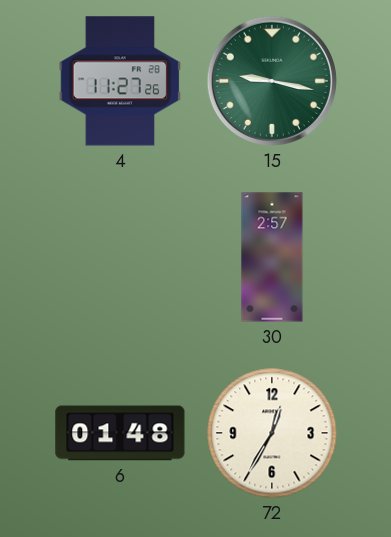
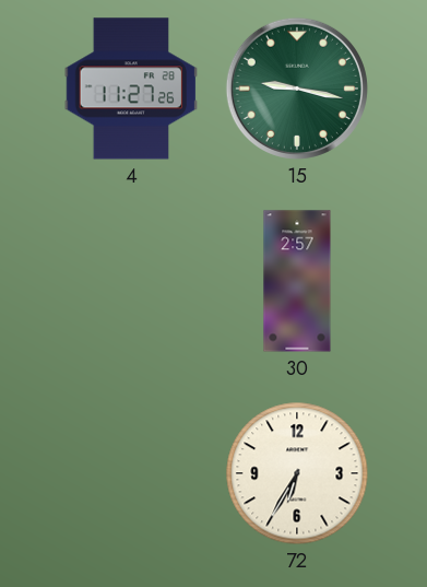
6: 01:48 -> none
72: 12:35 -> 6:35
